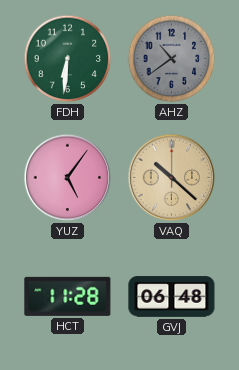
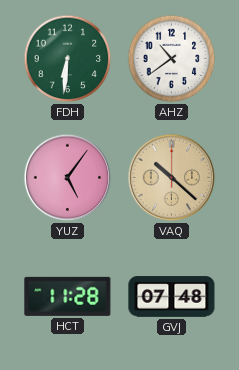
AHZ dial: grey -> white
GVJ: 06:48 -> 07:48
